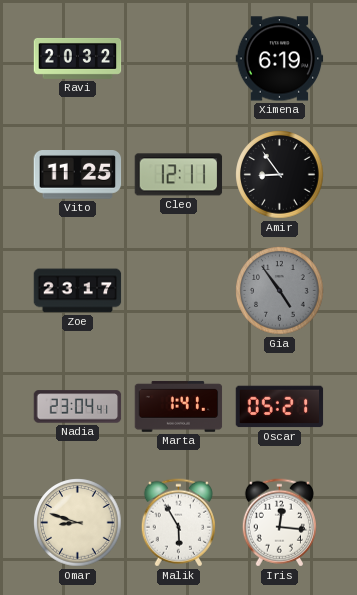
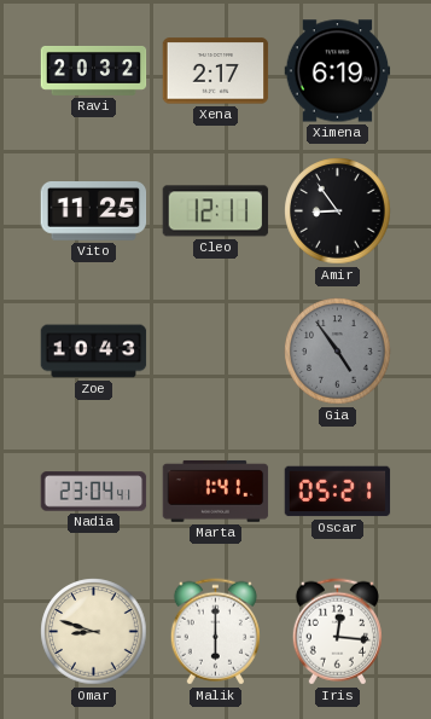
Xena: none -> 2:17
Zoe: 23:17 -> 10:43
Malik: 5:55 -> 6:00
